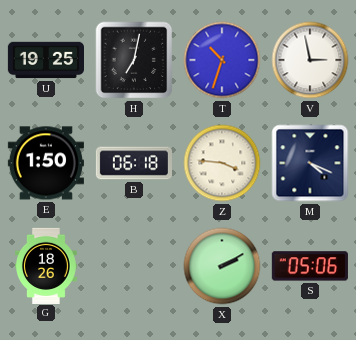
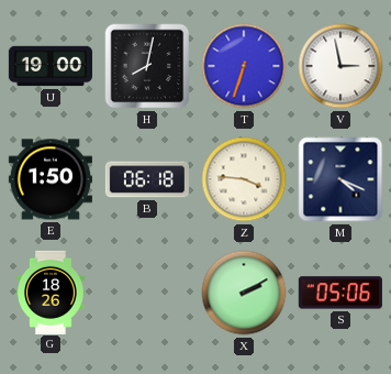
U: 19:25 -> 19:00
H: 7:02 -> 8:02
T: 10:33 -> 6:33
